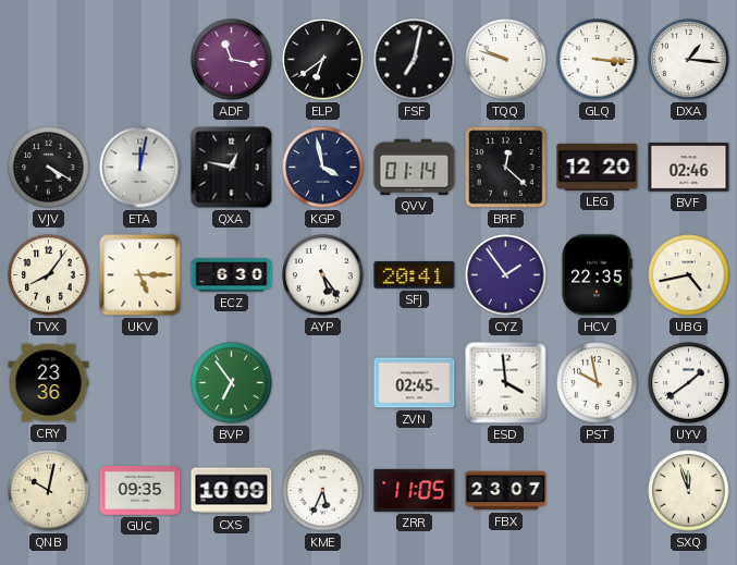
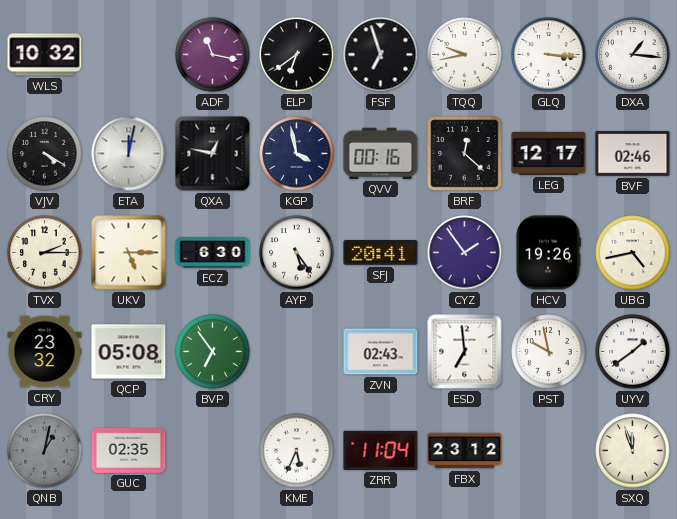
WLS: none -> 10:32
FSF: 7:02 -> 6:57
TQQ: 9:48 -> 9:43
QVV: 01:14 -> 00:16
LEG: 12:20 -> 12:17
TVX: 8:06 -> 2:15
HCV: 22:35 -> 19:26
CRY: 23:36 -> 23:32
QCP: none -> 05:08
ZVN: 02:45 -> 02:43
ESD: 3:59 -> 6:59
QNB: 10:02 -> 1:02
QNB dial: cream -> grey
GUC: 09:35 -> 02:35
CXS: 10:09 -> none
ZRR: 11:05 -> 11:04
FBX: 23:07 -> 23:12
